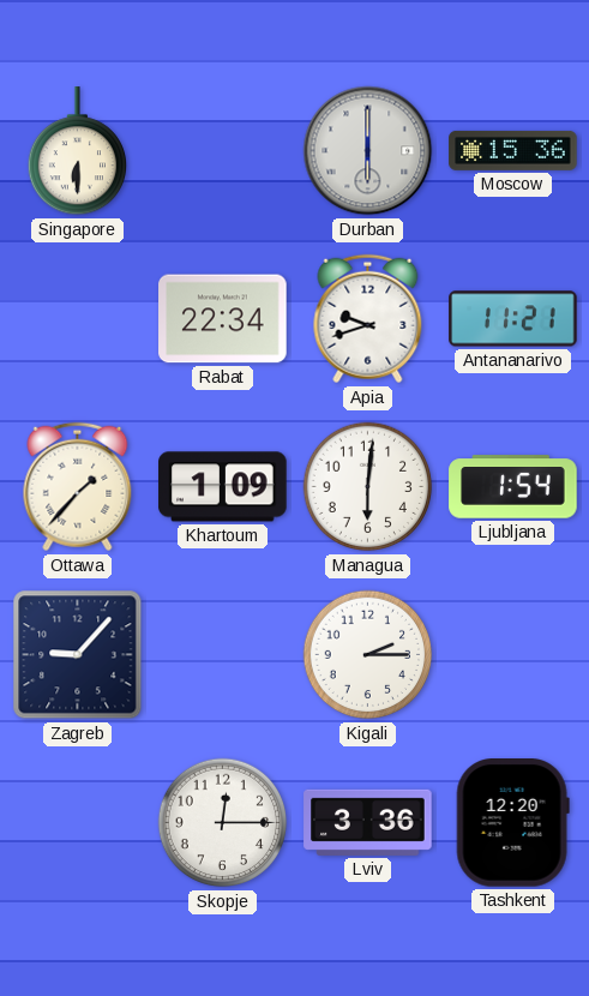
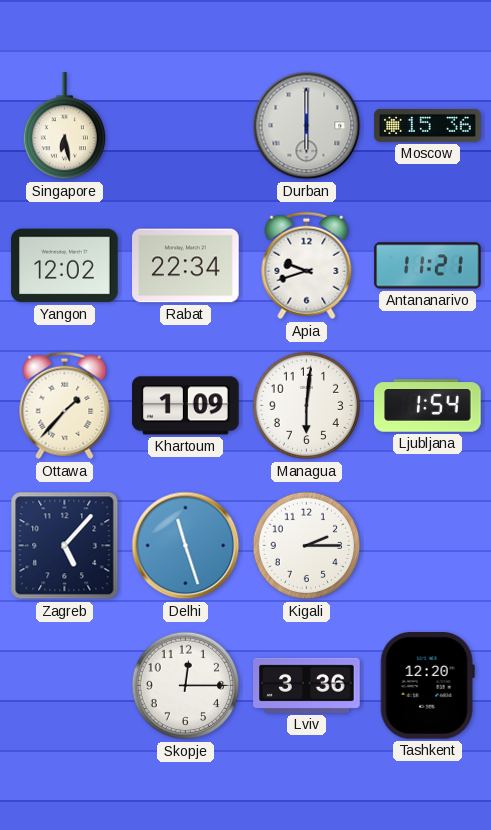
Singapore: 6:30 -> 6:28
Yangon: none -> 12:02
Zagreb: 9:07 -> 5:07
Delhi: none -> 11:27
